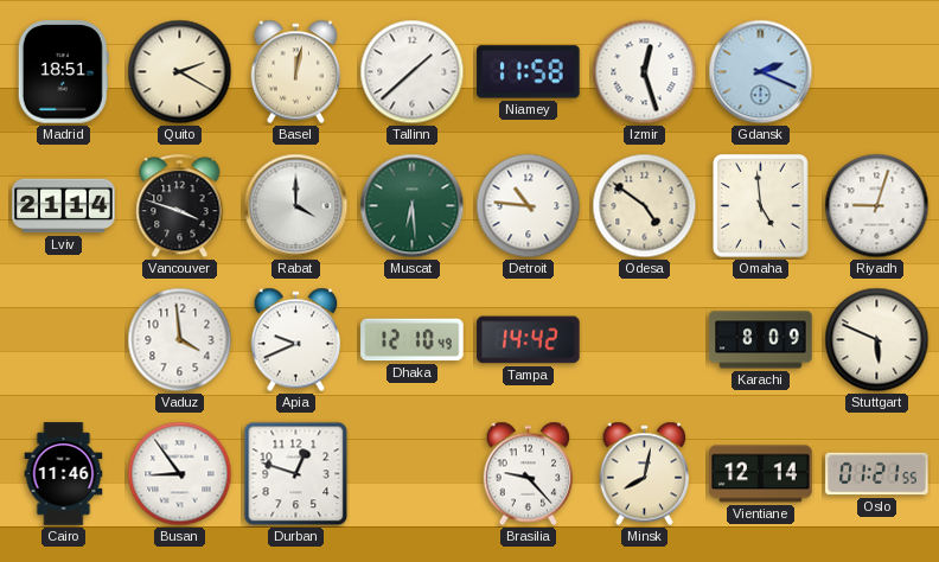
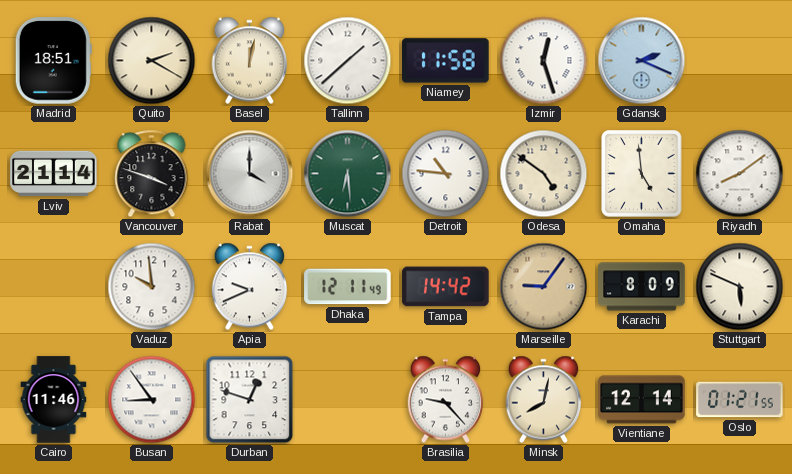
Riyadh: 9:03 -> 8:09
Vaduz: 3:59 -> 9:59
Dhaka: 12:10 -> 12:11
Marseille: none -> 9:06
